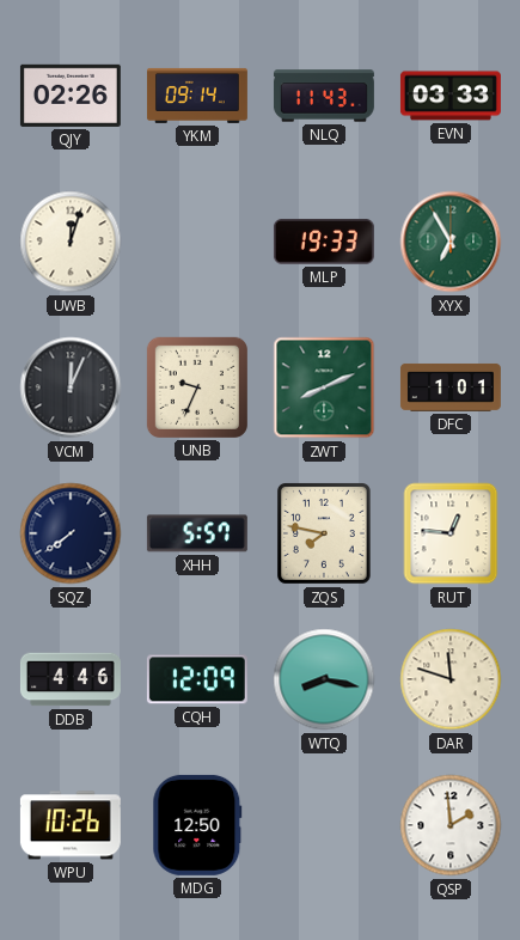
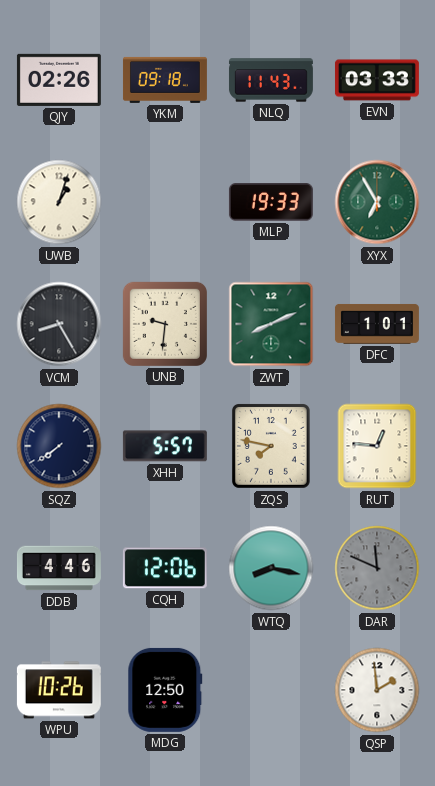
YKM: 09:14 -> 09:18
UWB: 12:03 -> 1:03
VCM: 12:04 -> 8:25
UNB: 9:34 -> 9:31
CQH: 12:09 -> 12:06
DAR: 11:48 -> 11:49
DAR dial: cream -> grey
